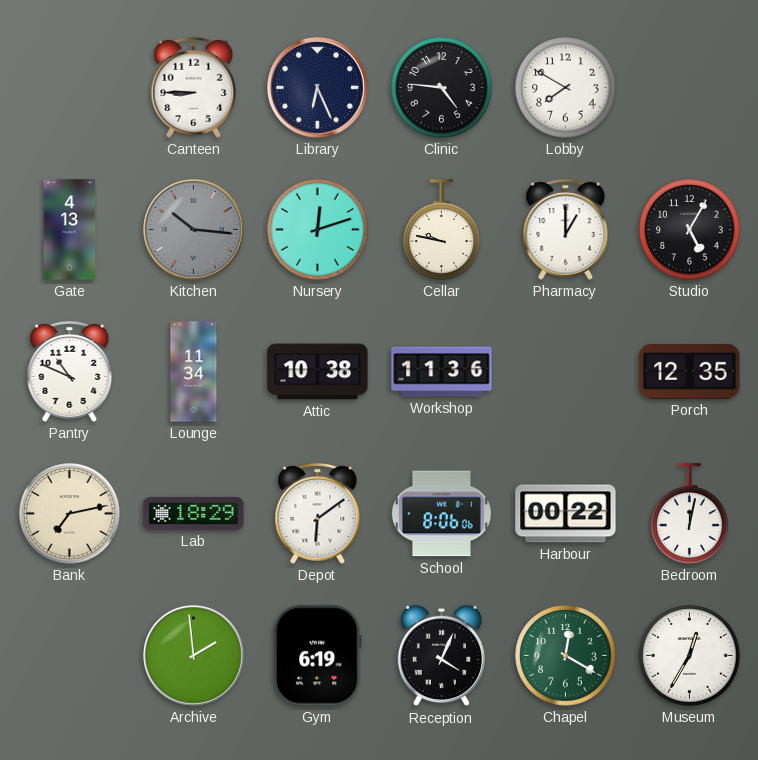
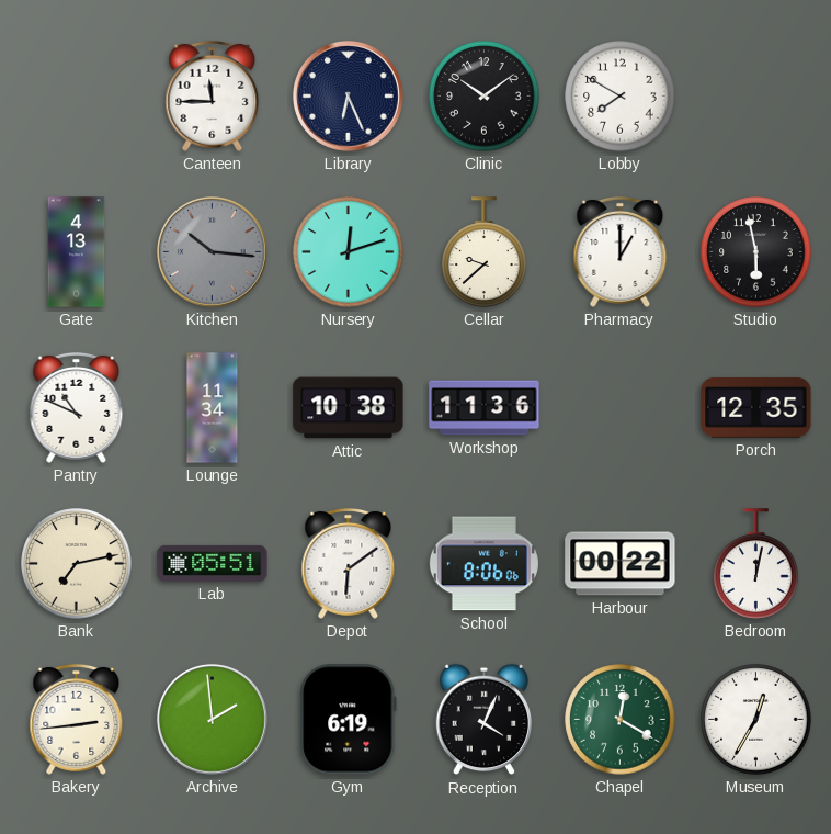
Canteen: 8:45 -> 11:45
Clinic: 4:46 -> 10:09
Cellar: 9:47 -> 9:38
Studio: 5:05 -> 5:58
Lab: 18:29 -> 05:51
Bakery: none -> 2:44
